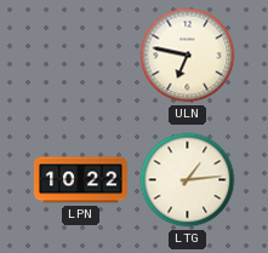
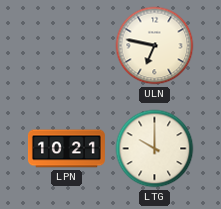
LPN: 10:22 -> 10:21
LTG: 1:14 -> 10:00
